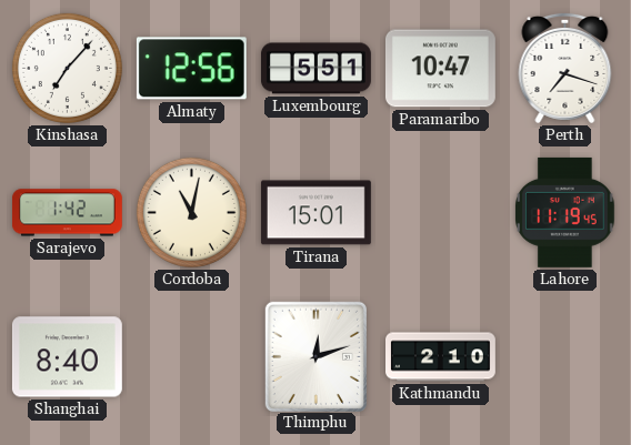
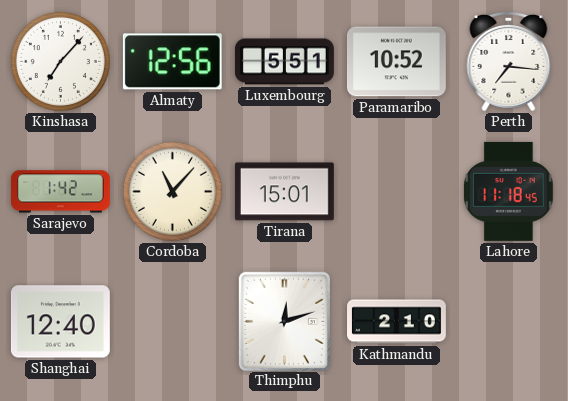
Paramaribo: 10:47 -> 10:52
Perth: 7:18 -> 7:16
Cordoba: 11:02 -> 11:07
Lahore: 11:19 -> 11:18
Shanghai: 8:40 -> 12:40
